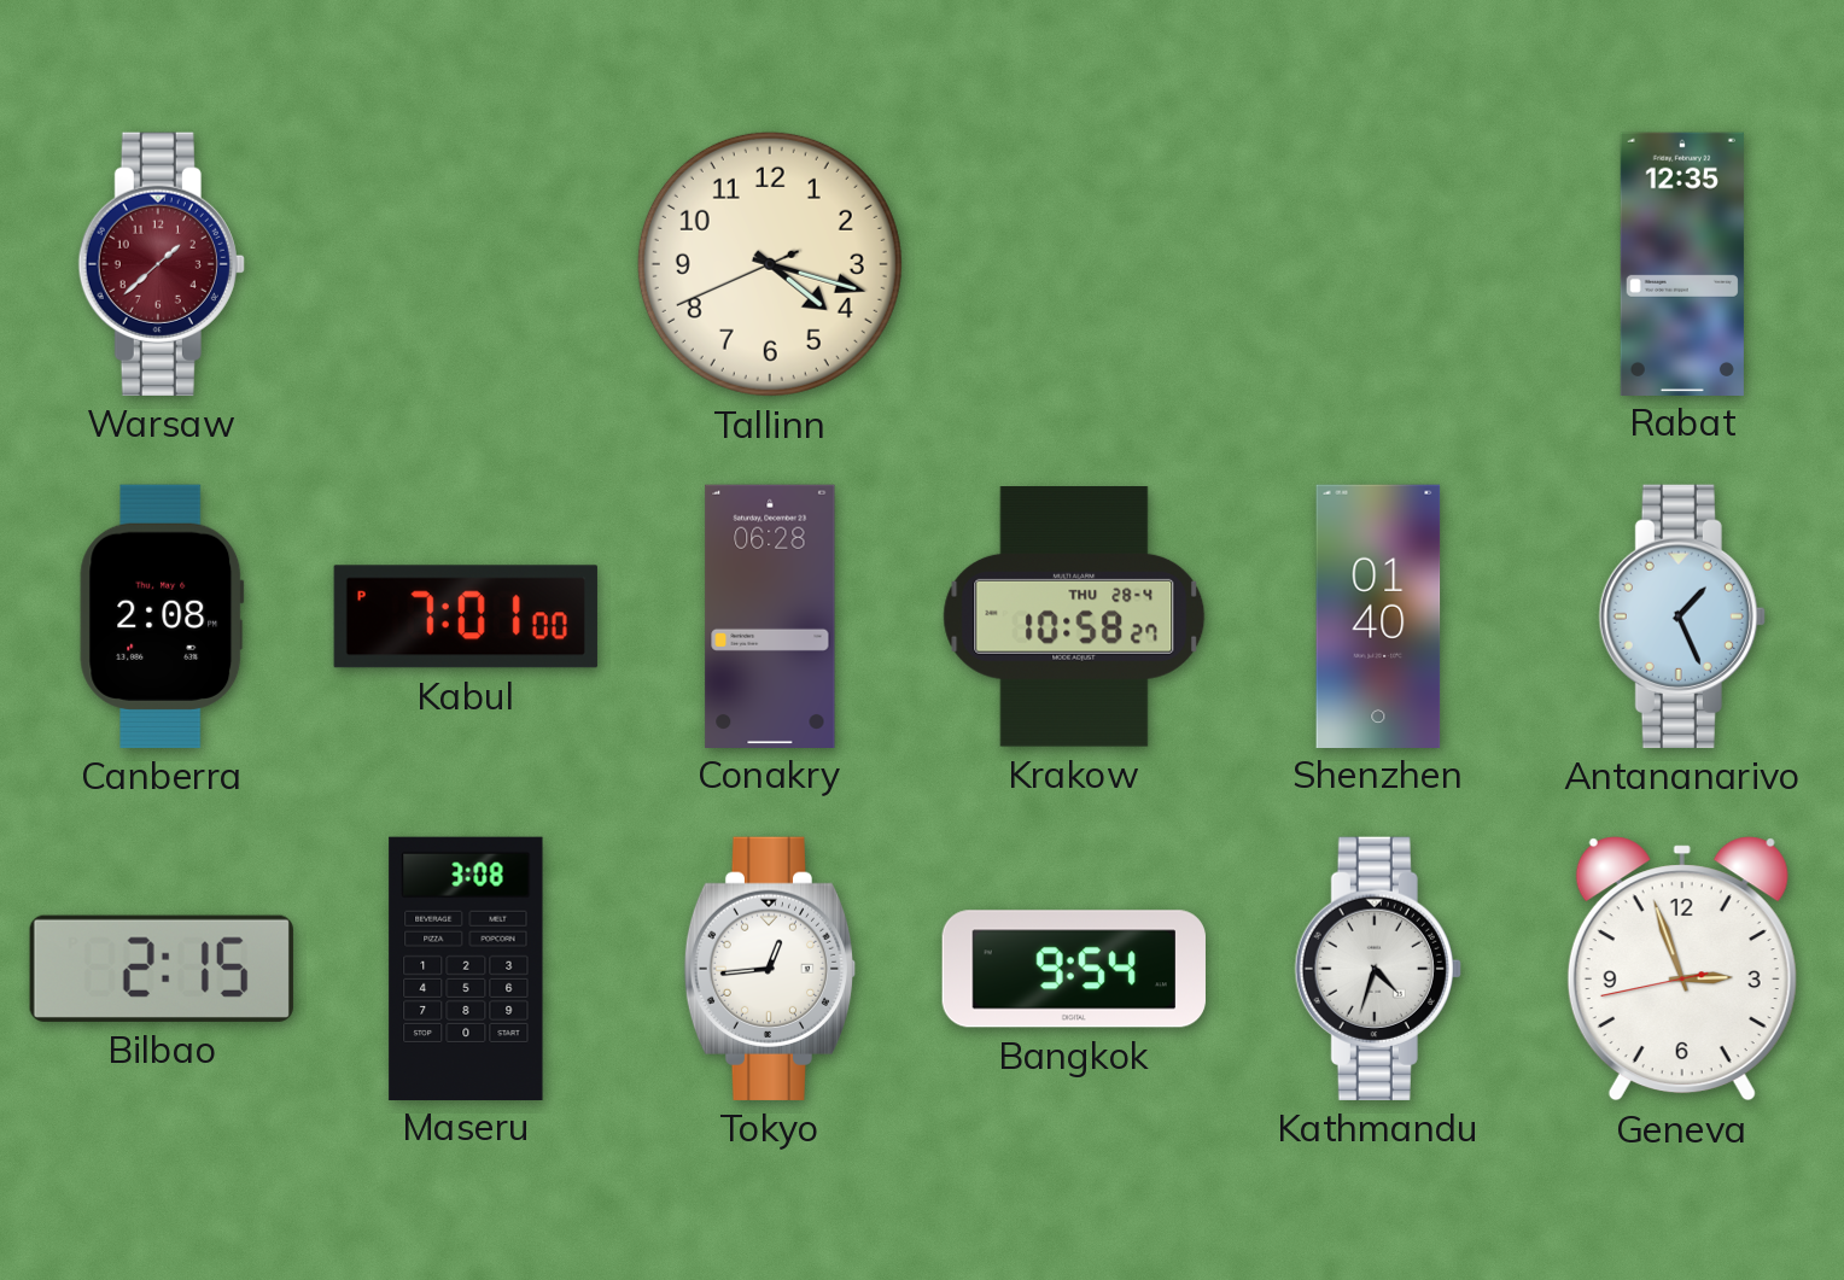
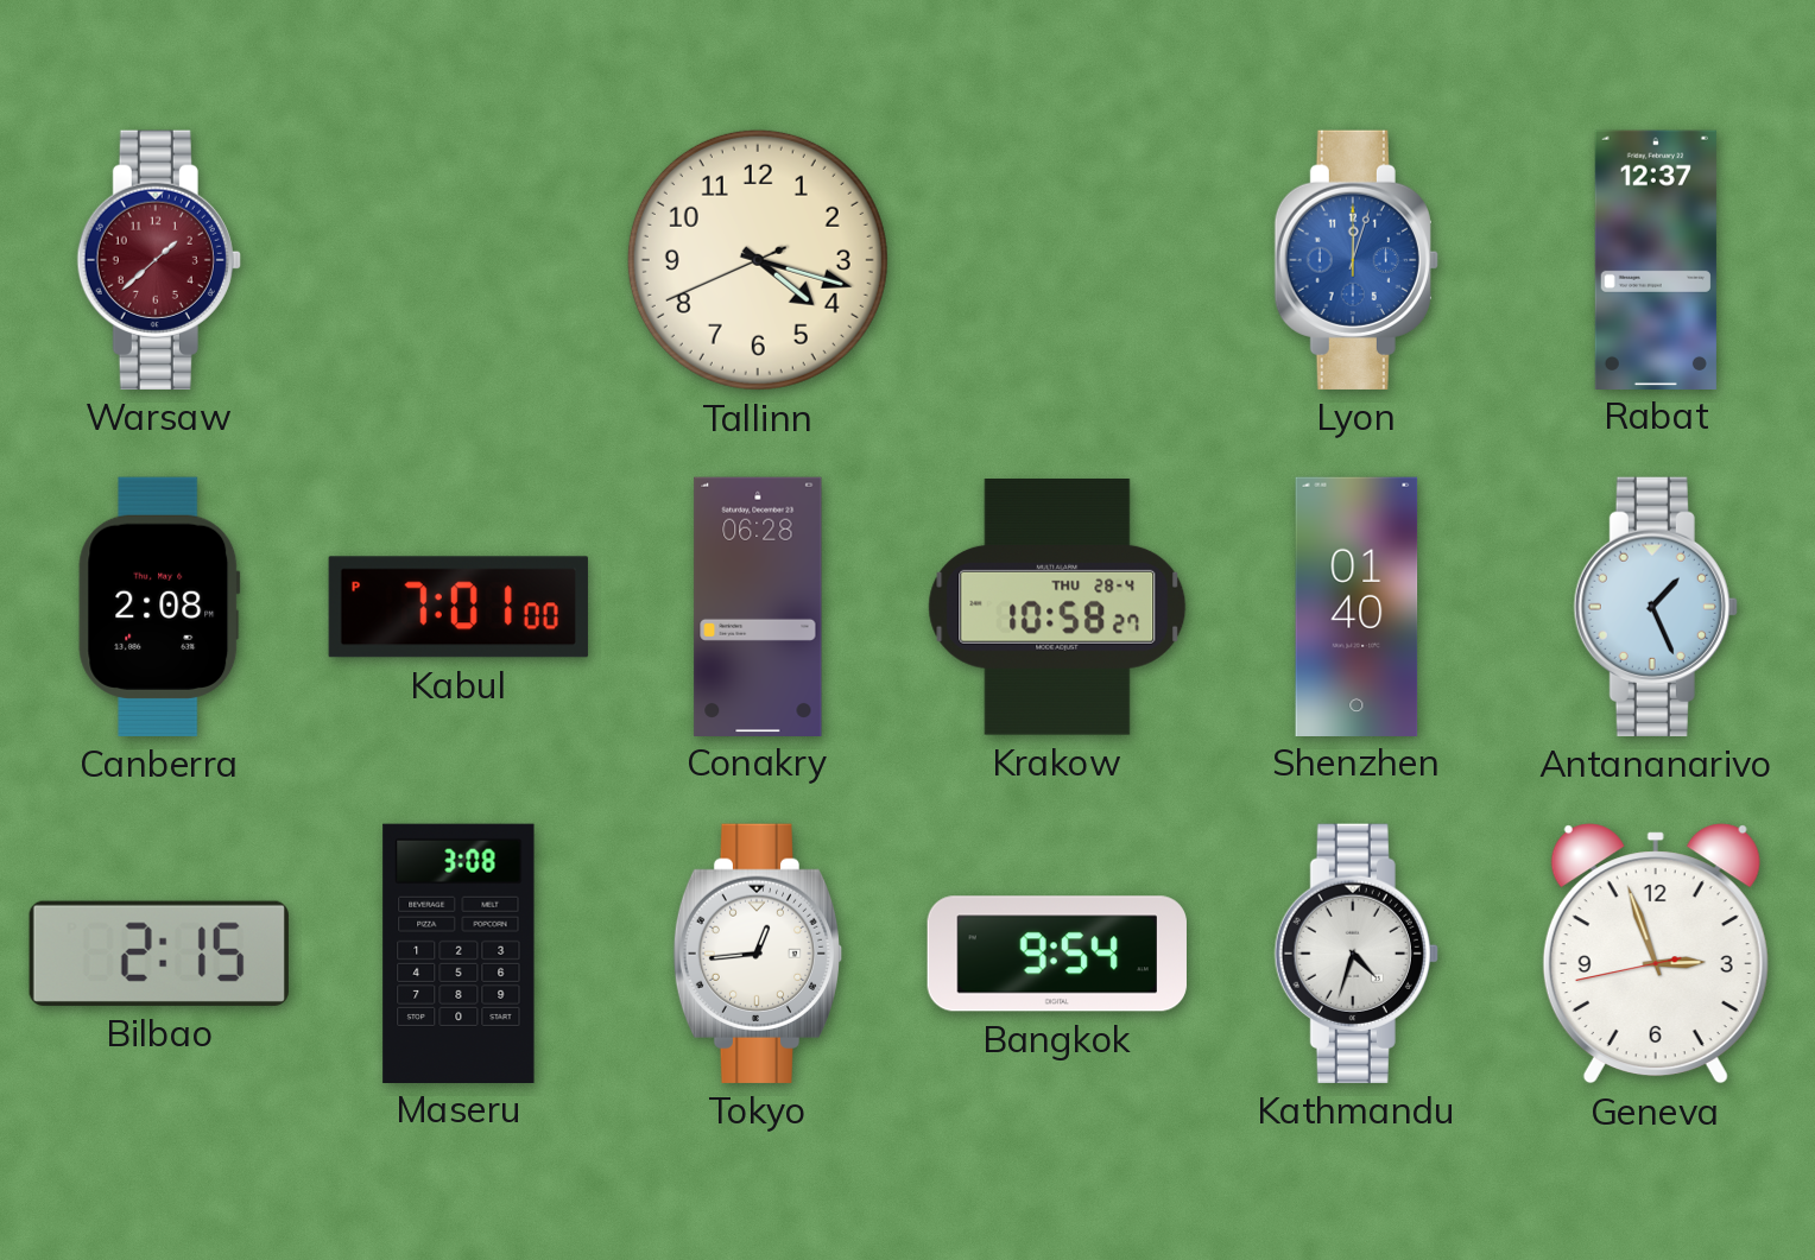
Lyon: none -> 12:03
Rabat: 12:35 -> 12:37
